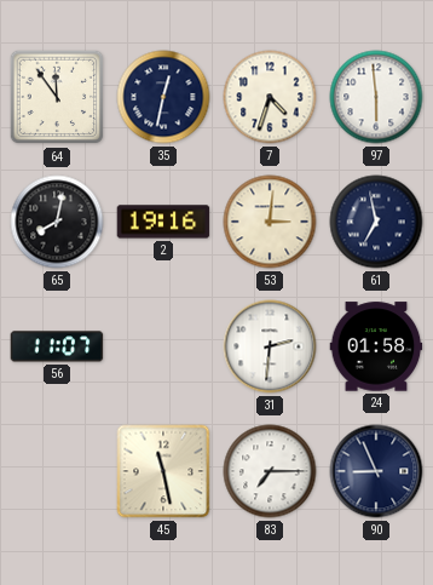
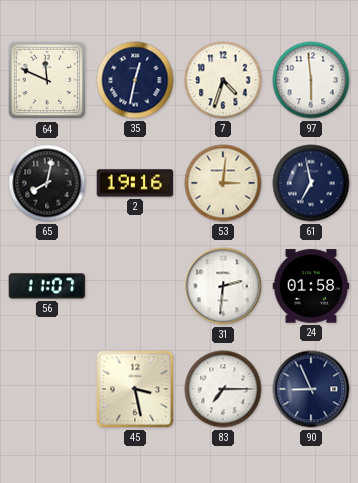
64: 11:54 -> 11:49
45: 11:28 -> 3:28
